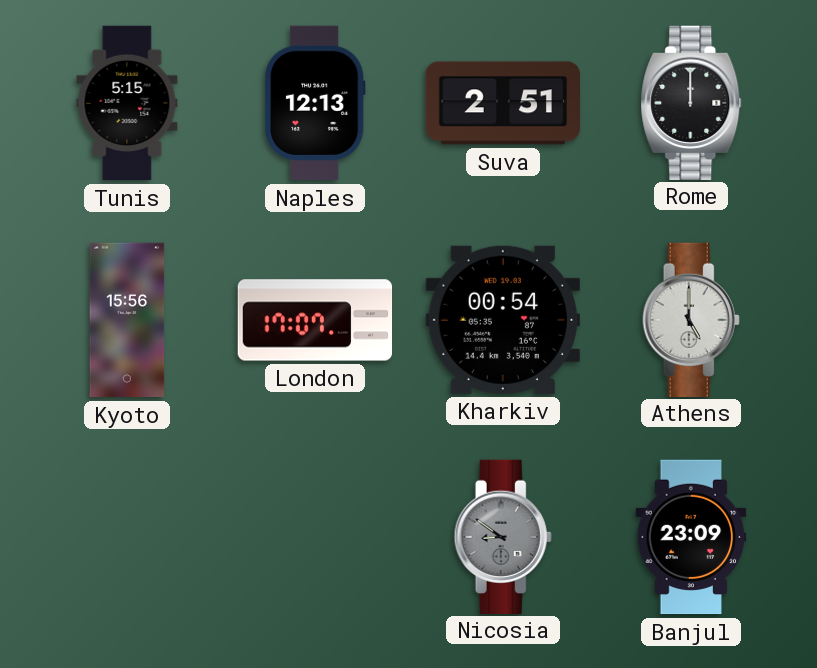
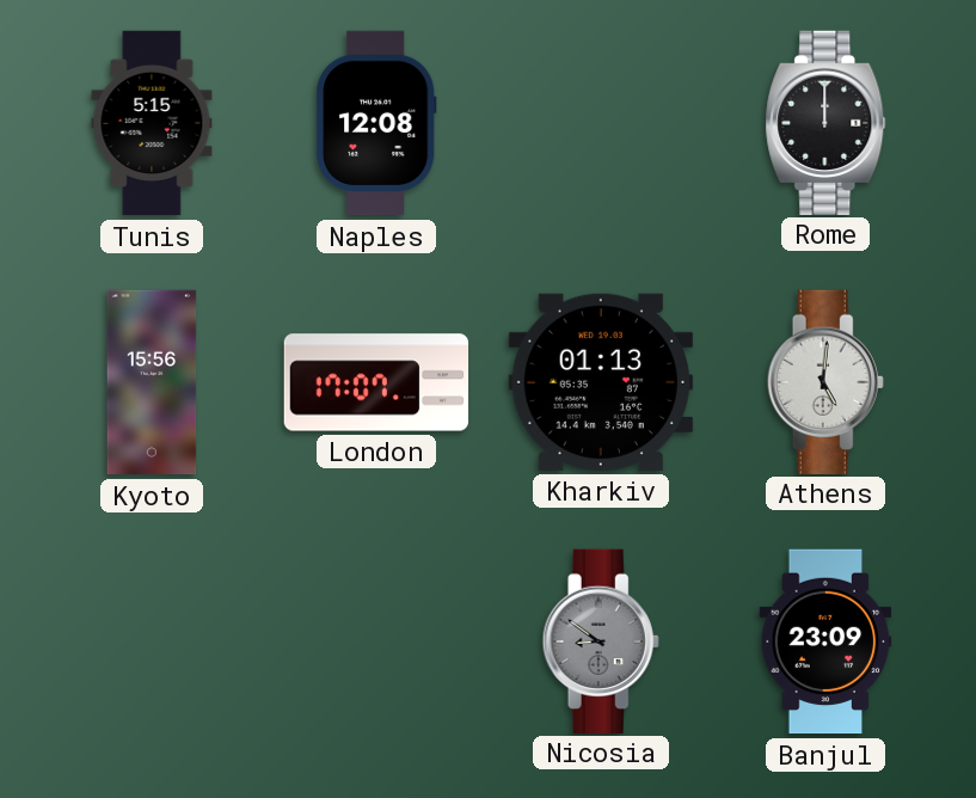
Naples: 12:13 -> 12:08
Suva: 2:51 -> none
Kharkiv: 00:54 -> 01:13
Athens: 5:00 -> 5:01
